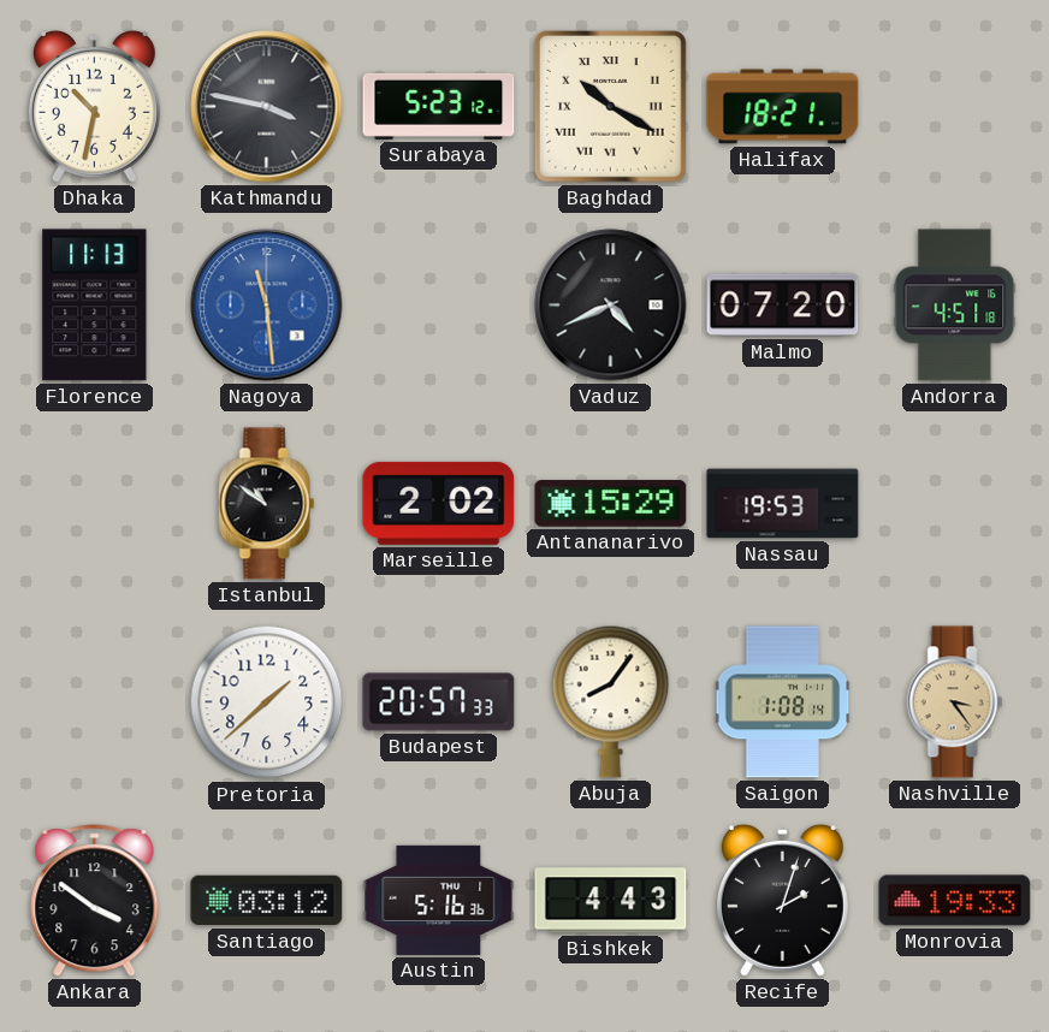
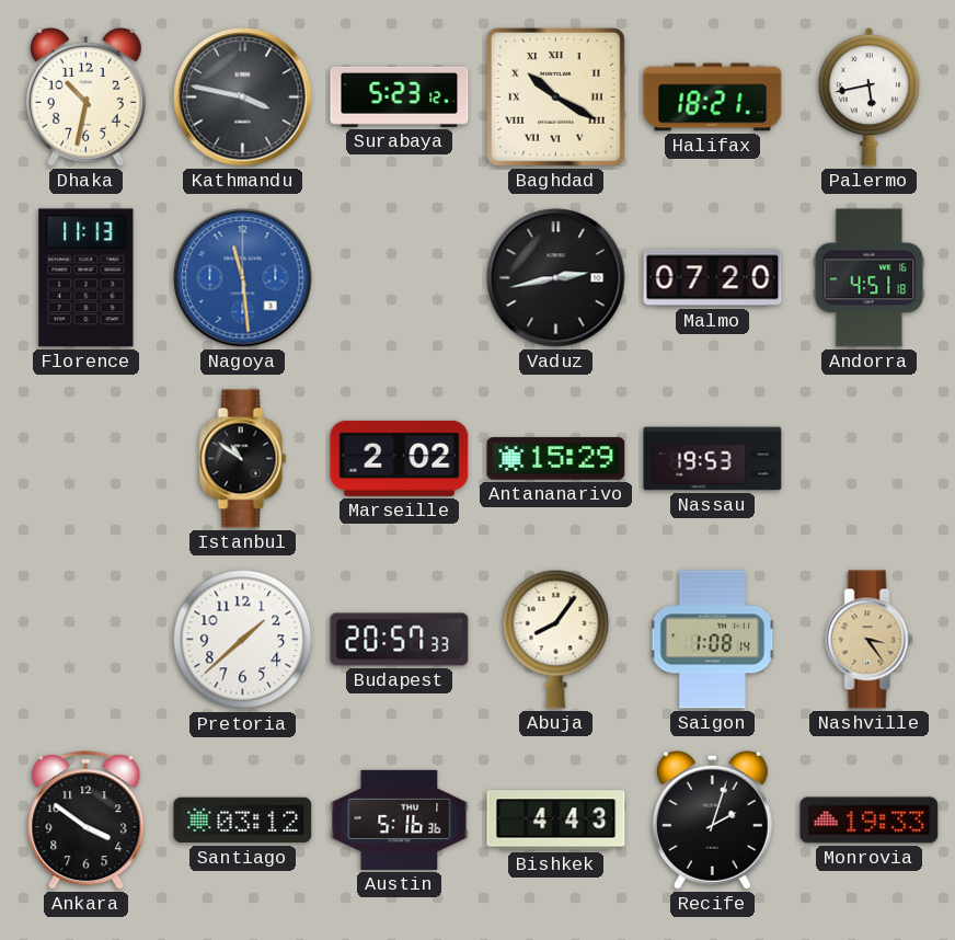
Palermo: none -> 5:43
Vaduz: 4:41 -> 2:43
